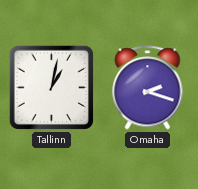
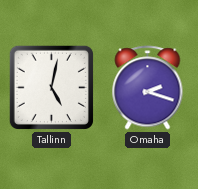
Tallinn: 1:02 -> 5:02
